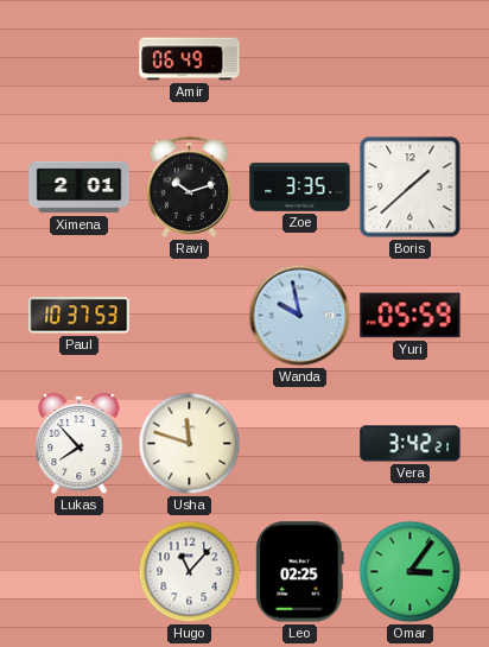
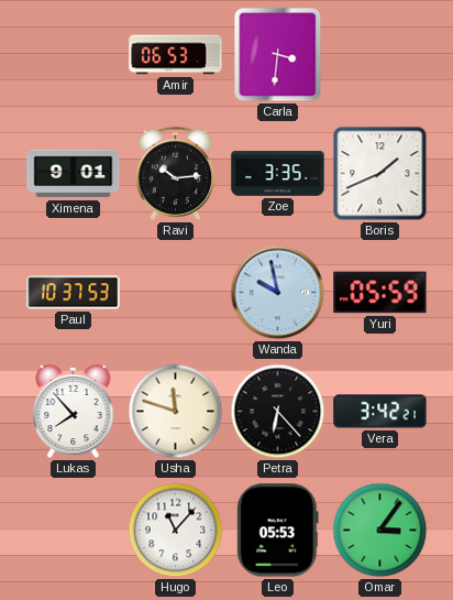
Amir: 06:49 -> 06:53
Carla: none -> 3:31
Ximena: 2:01 -> 9:01
Ravi: 10:12 -> 10:14
Boris: 1:38 -> 1:41
Petra: none -> 6:23
Leo: 02:25 -> 05:53
